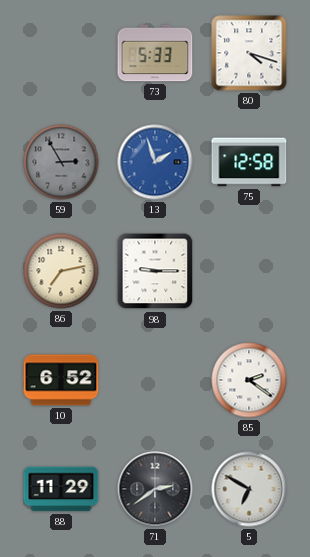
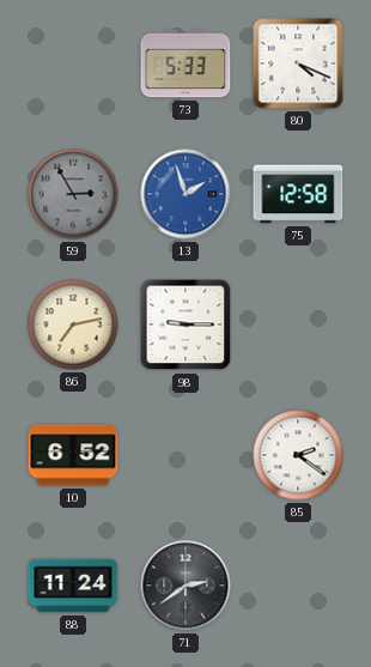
80: 4:18 -> 4:19
88: 11:29 -> 11:24
5: 6:50 -> none
